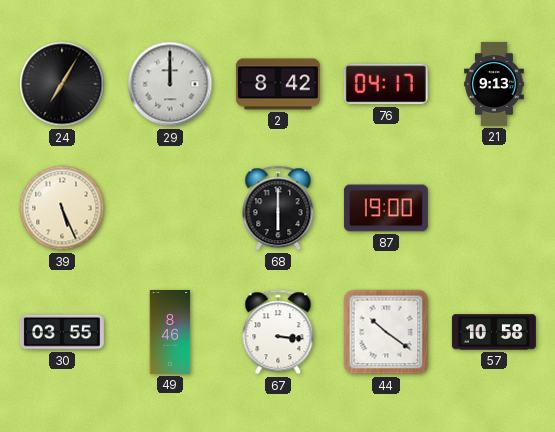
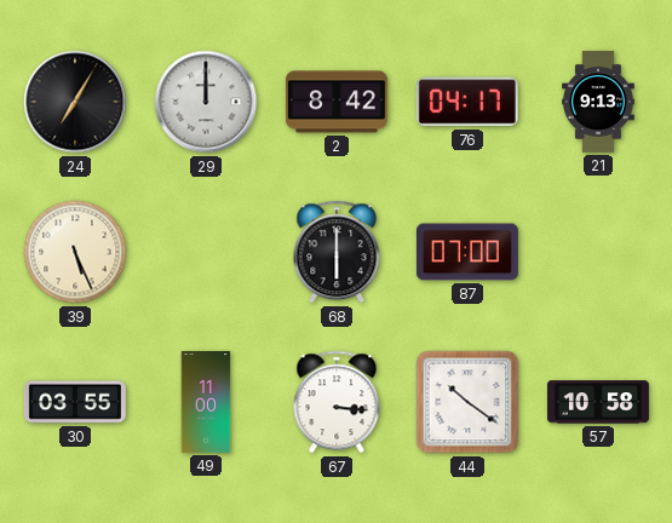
87: 19:00 -> 07:00
49: 8:46 -> 11:00
